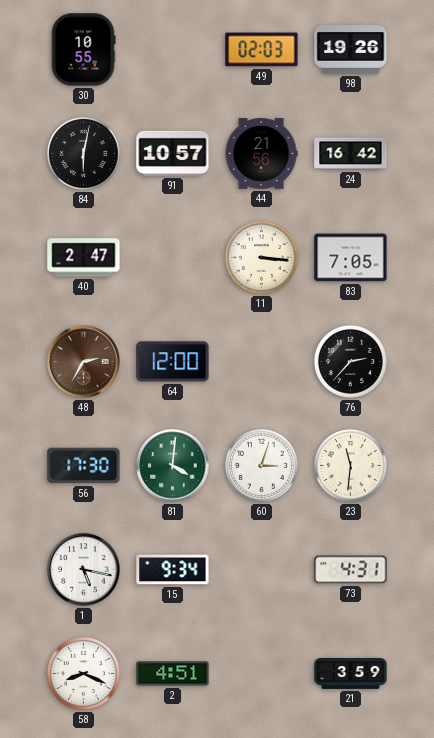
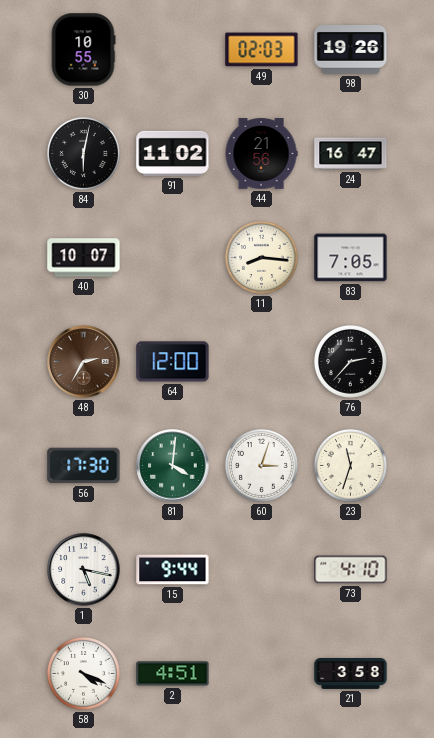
91: 10:57 -> 11:02
24: 16:42 -> 16:47
40: 2:47 -> 10:07
11: 3:16 -> 8:16
23: 11:31 -> 11:33
15: 9:34 -> 9:44
73: 4:31 -> 4:10
58: 8:19 -> 4:19
21: 3:59 -> 3:58
